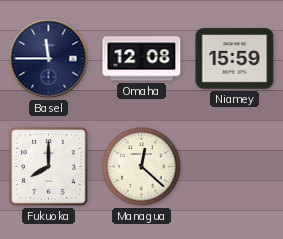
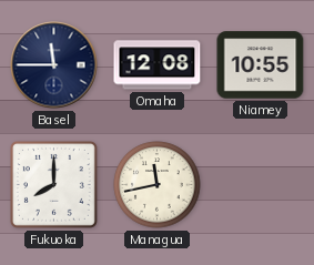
Niamey: 15:59 -> 10:55
Managua: 12:22 -> 11:43
